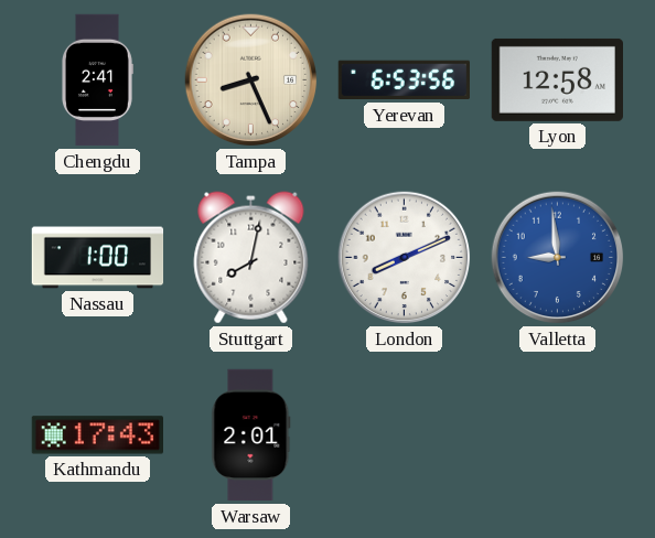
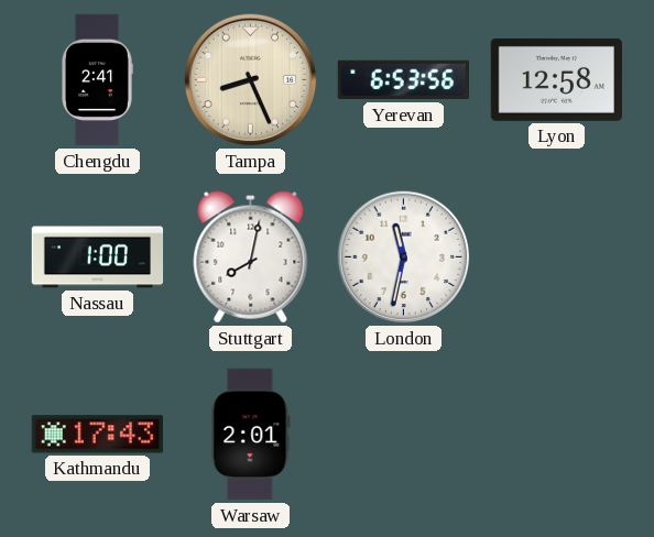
London: 8:11 -> 11:32
Valletta: 8:59 -> none
